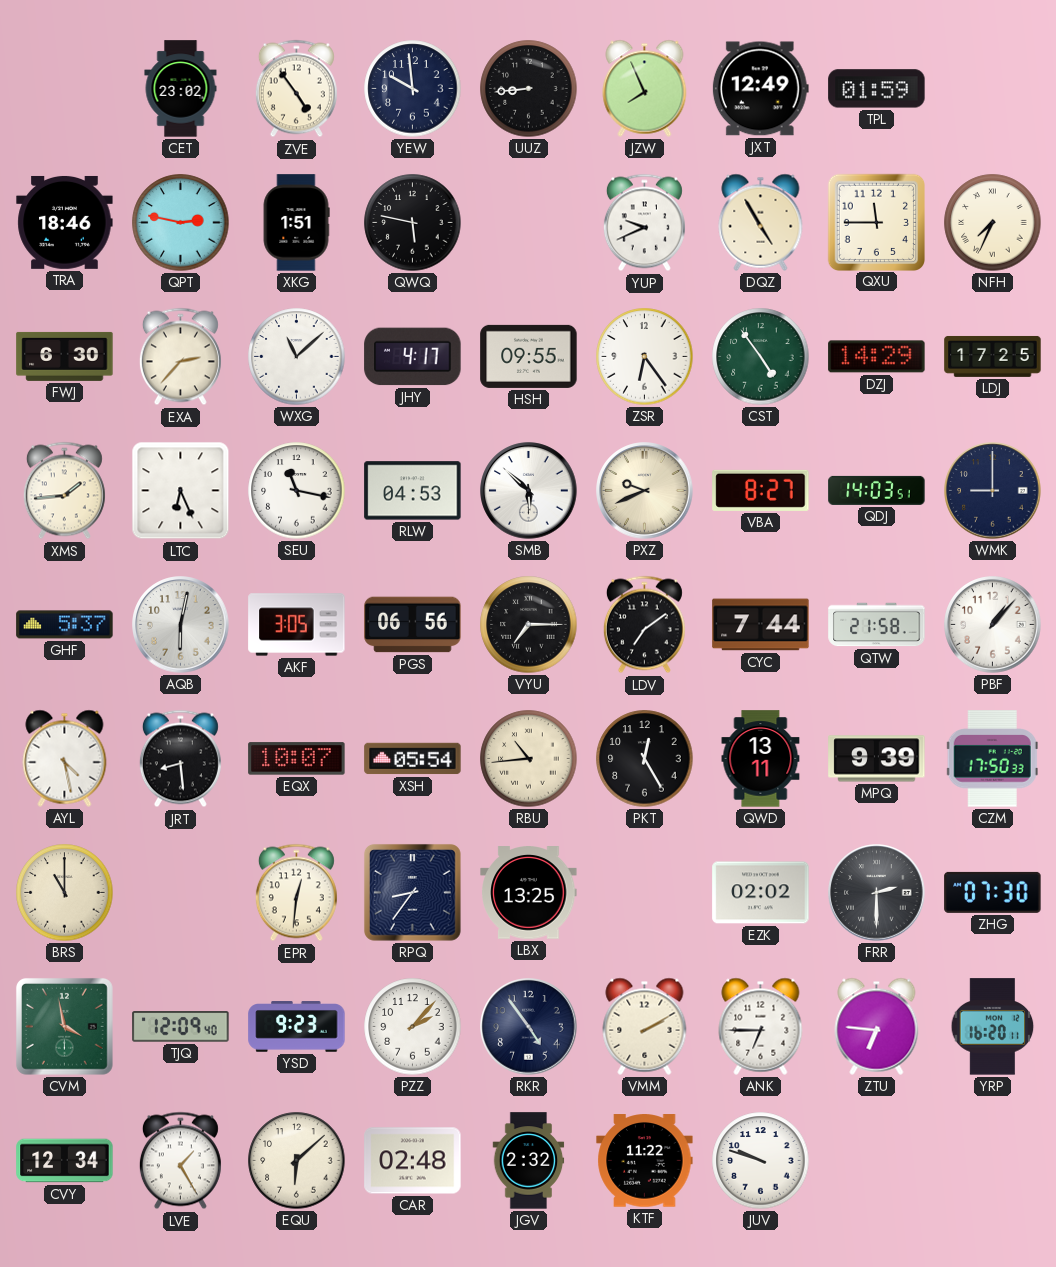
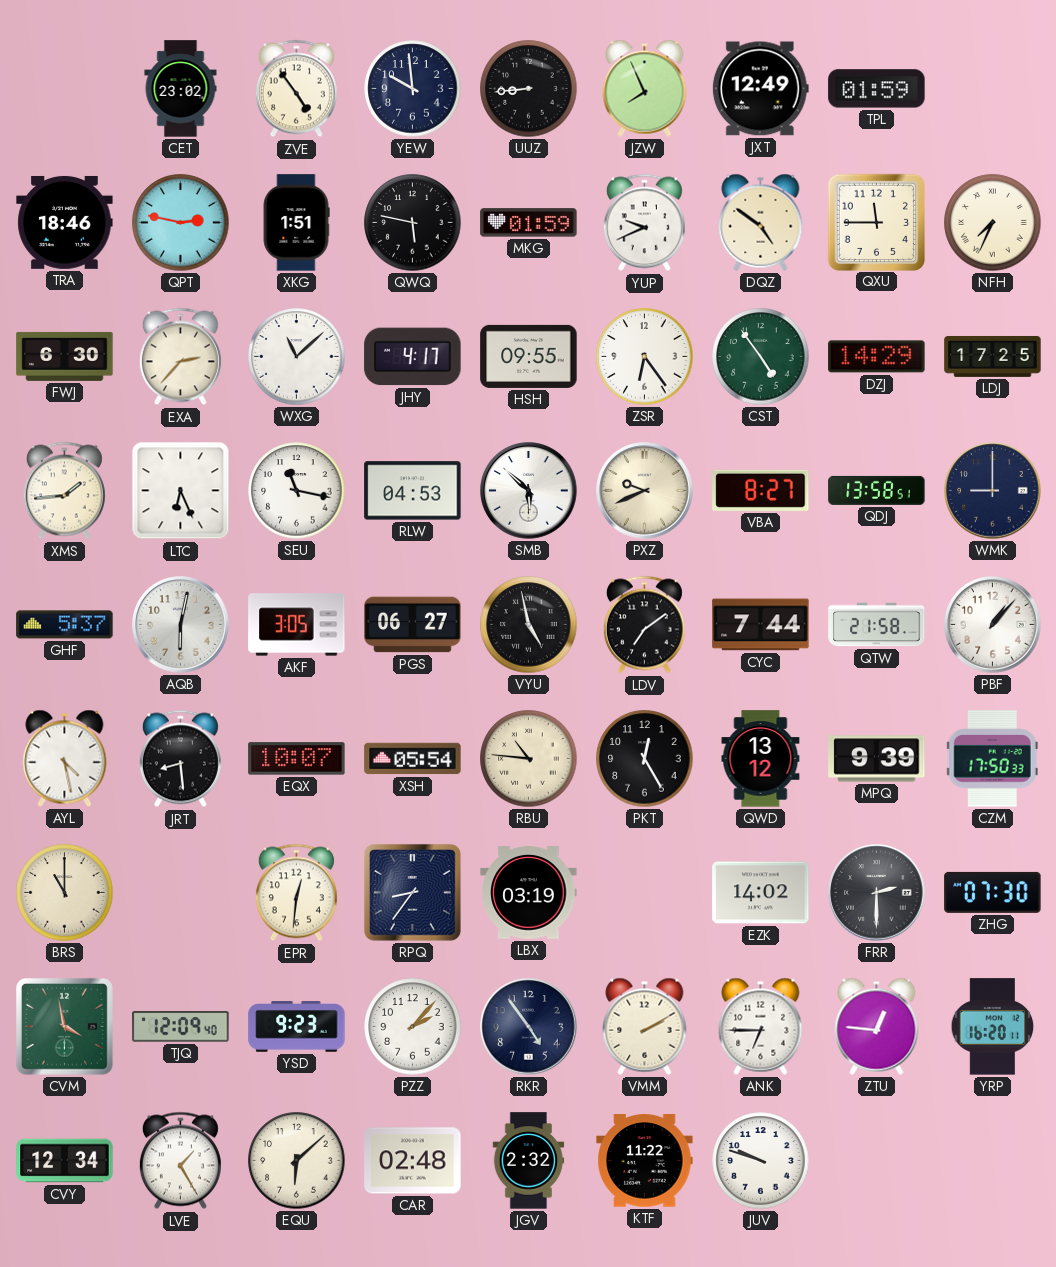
MKG: none -> 01:59
DQZ: 4:55 -> 4:51
QDJ: 14:03 -> 13:58
PGS: 06:56 -> 06:27
VYU: 7:15 -> 4:58
RBU: 10:44 -> 10:46
QWD: 13:11 -> 13:12
LBX: 13:25 -> 03:19
EZK: 02:02 -> 14:02
ZTU: 6:46 -> 12:46
